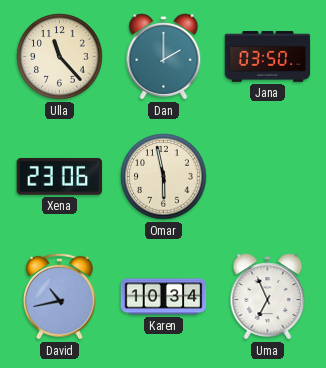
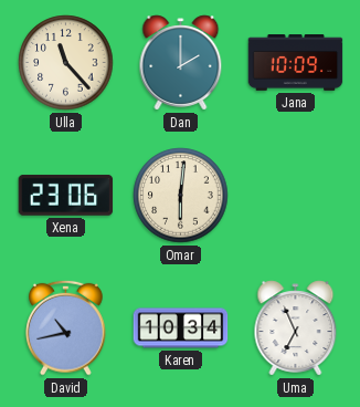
Jana: 03:50 -> 10:09
Omar: 5:58 -> 6:01
